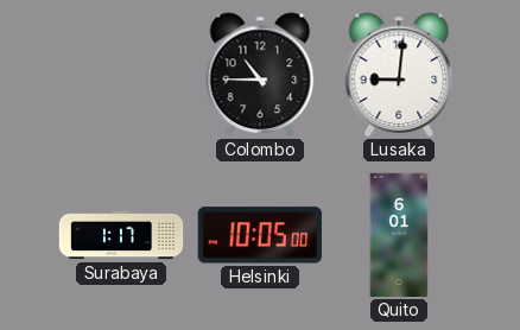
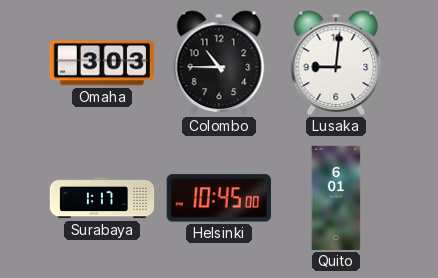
Omaha: none -> 3:03
Helsinki: 10:05 -> 10:45
